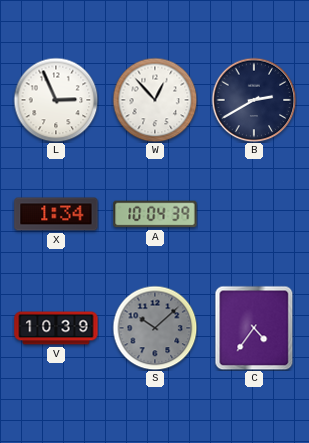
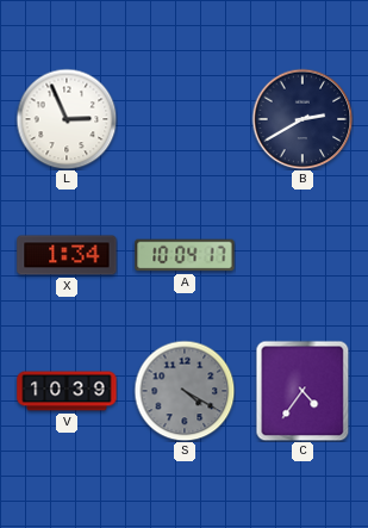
W: 12:53 -> none
A: 10:04:39 -> 10:04:17
S: 10:08 -> 4:20
